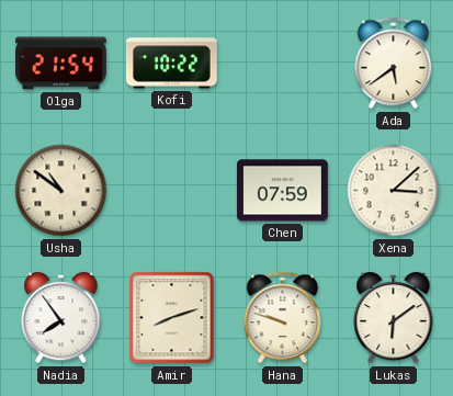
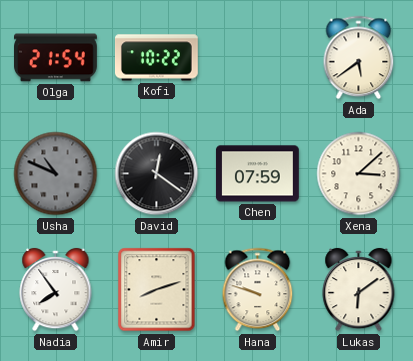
Usha: 10:51 -> 10:49
Usha dial: cream -> grey
David: none -> 12:21
